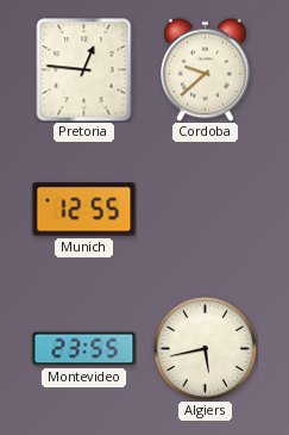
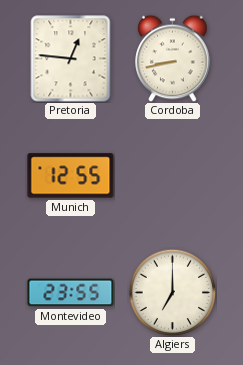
Cordoba: 9:38 -> 8:43
Algiers: 5:43 -> 7:00
